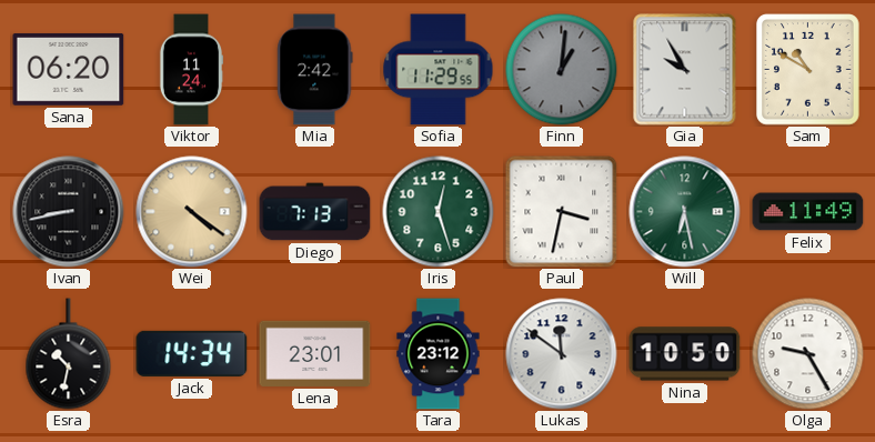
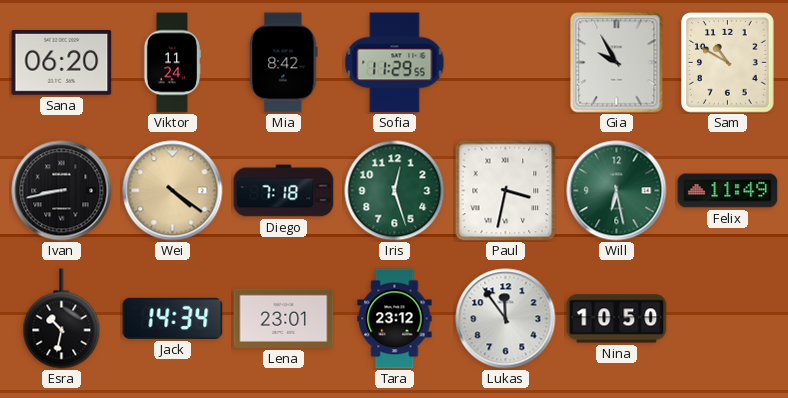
Mia: 2:42 -> 8:42
Finn: 1:01 -> none
Diego: 7:13 -> 7:18
Lukas: 11:51 -> 11:54
Olga: 9:25 -> none
